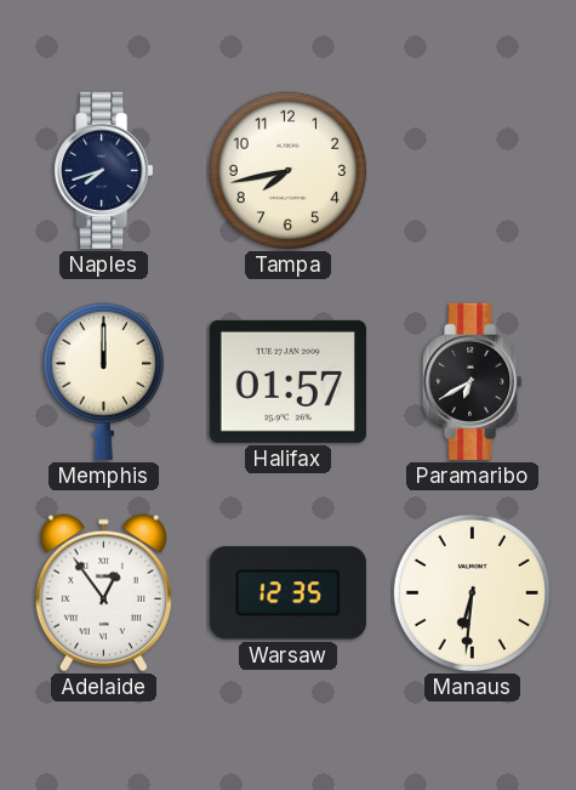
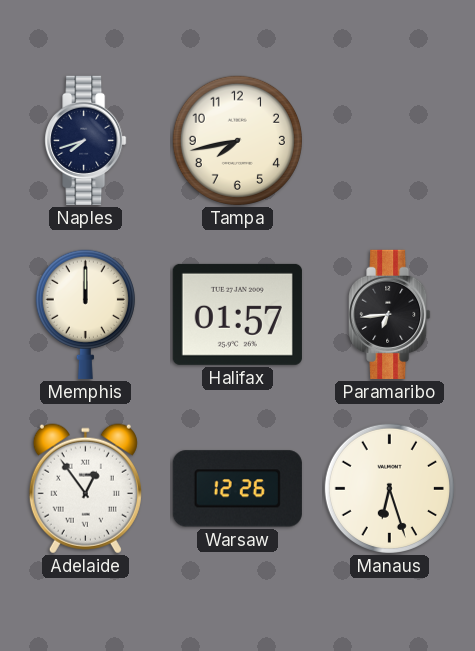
Paramaribo: 6:40 -> 6:44
Warsaw: 12:35 -> 12:26
Manaus: 6:31 -> 6:27
